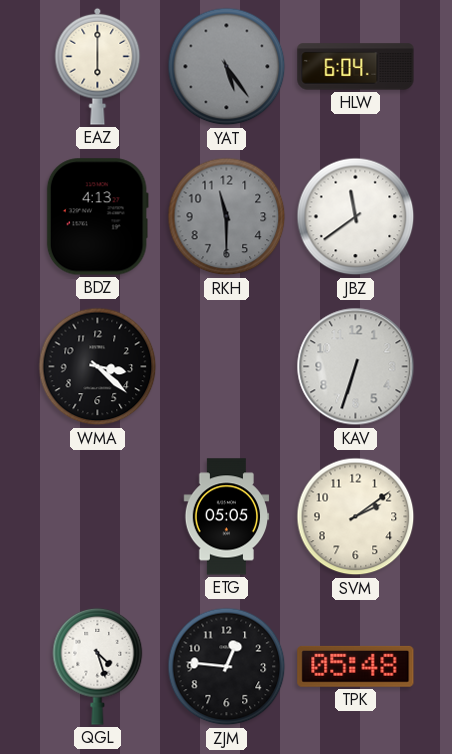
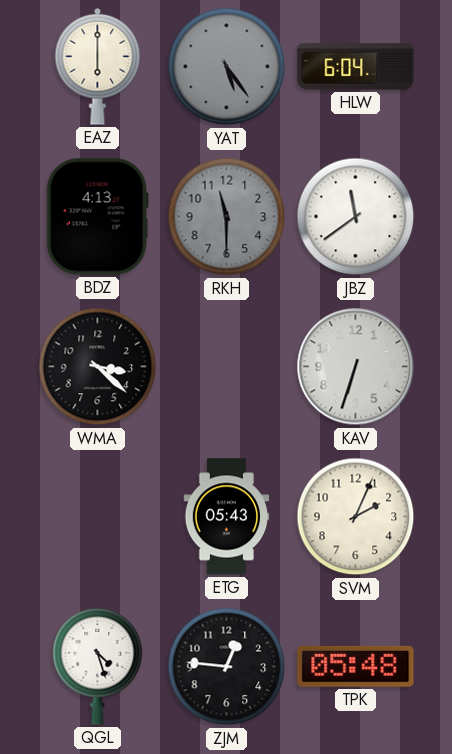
ETG: 05:05 -> 05:43
SVM: 2:09 -> 2:04
